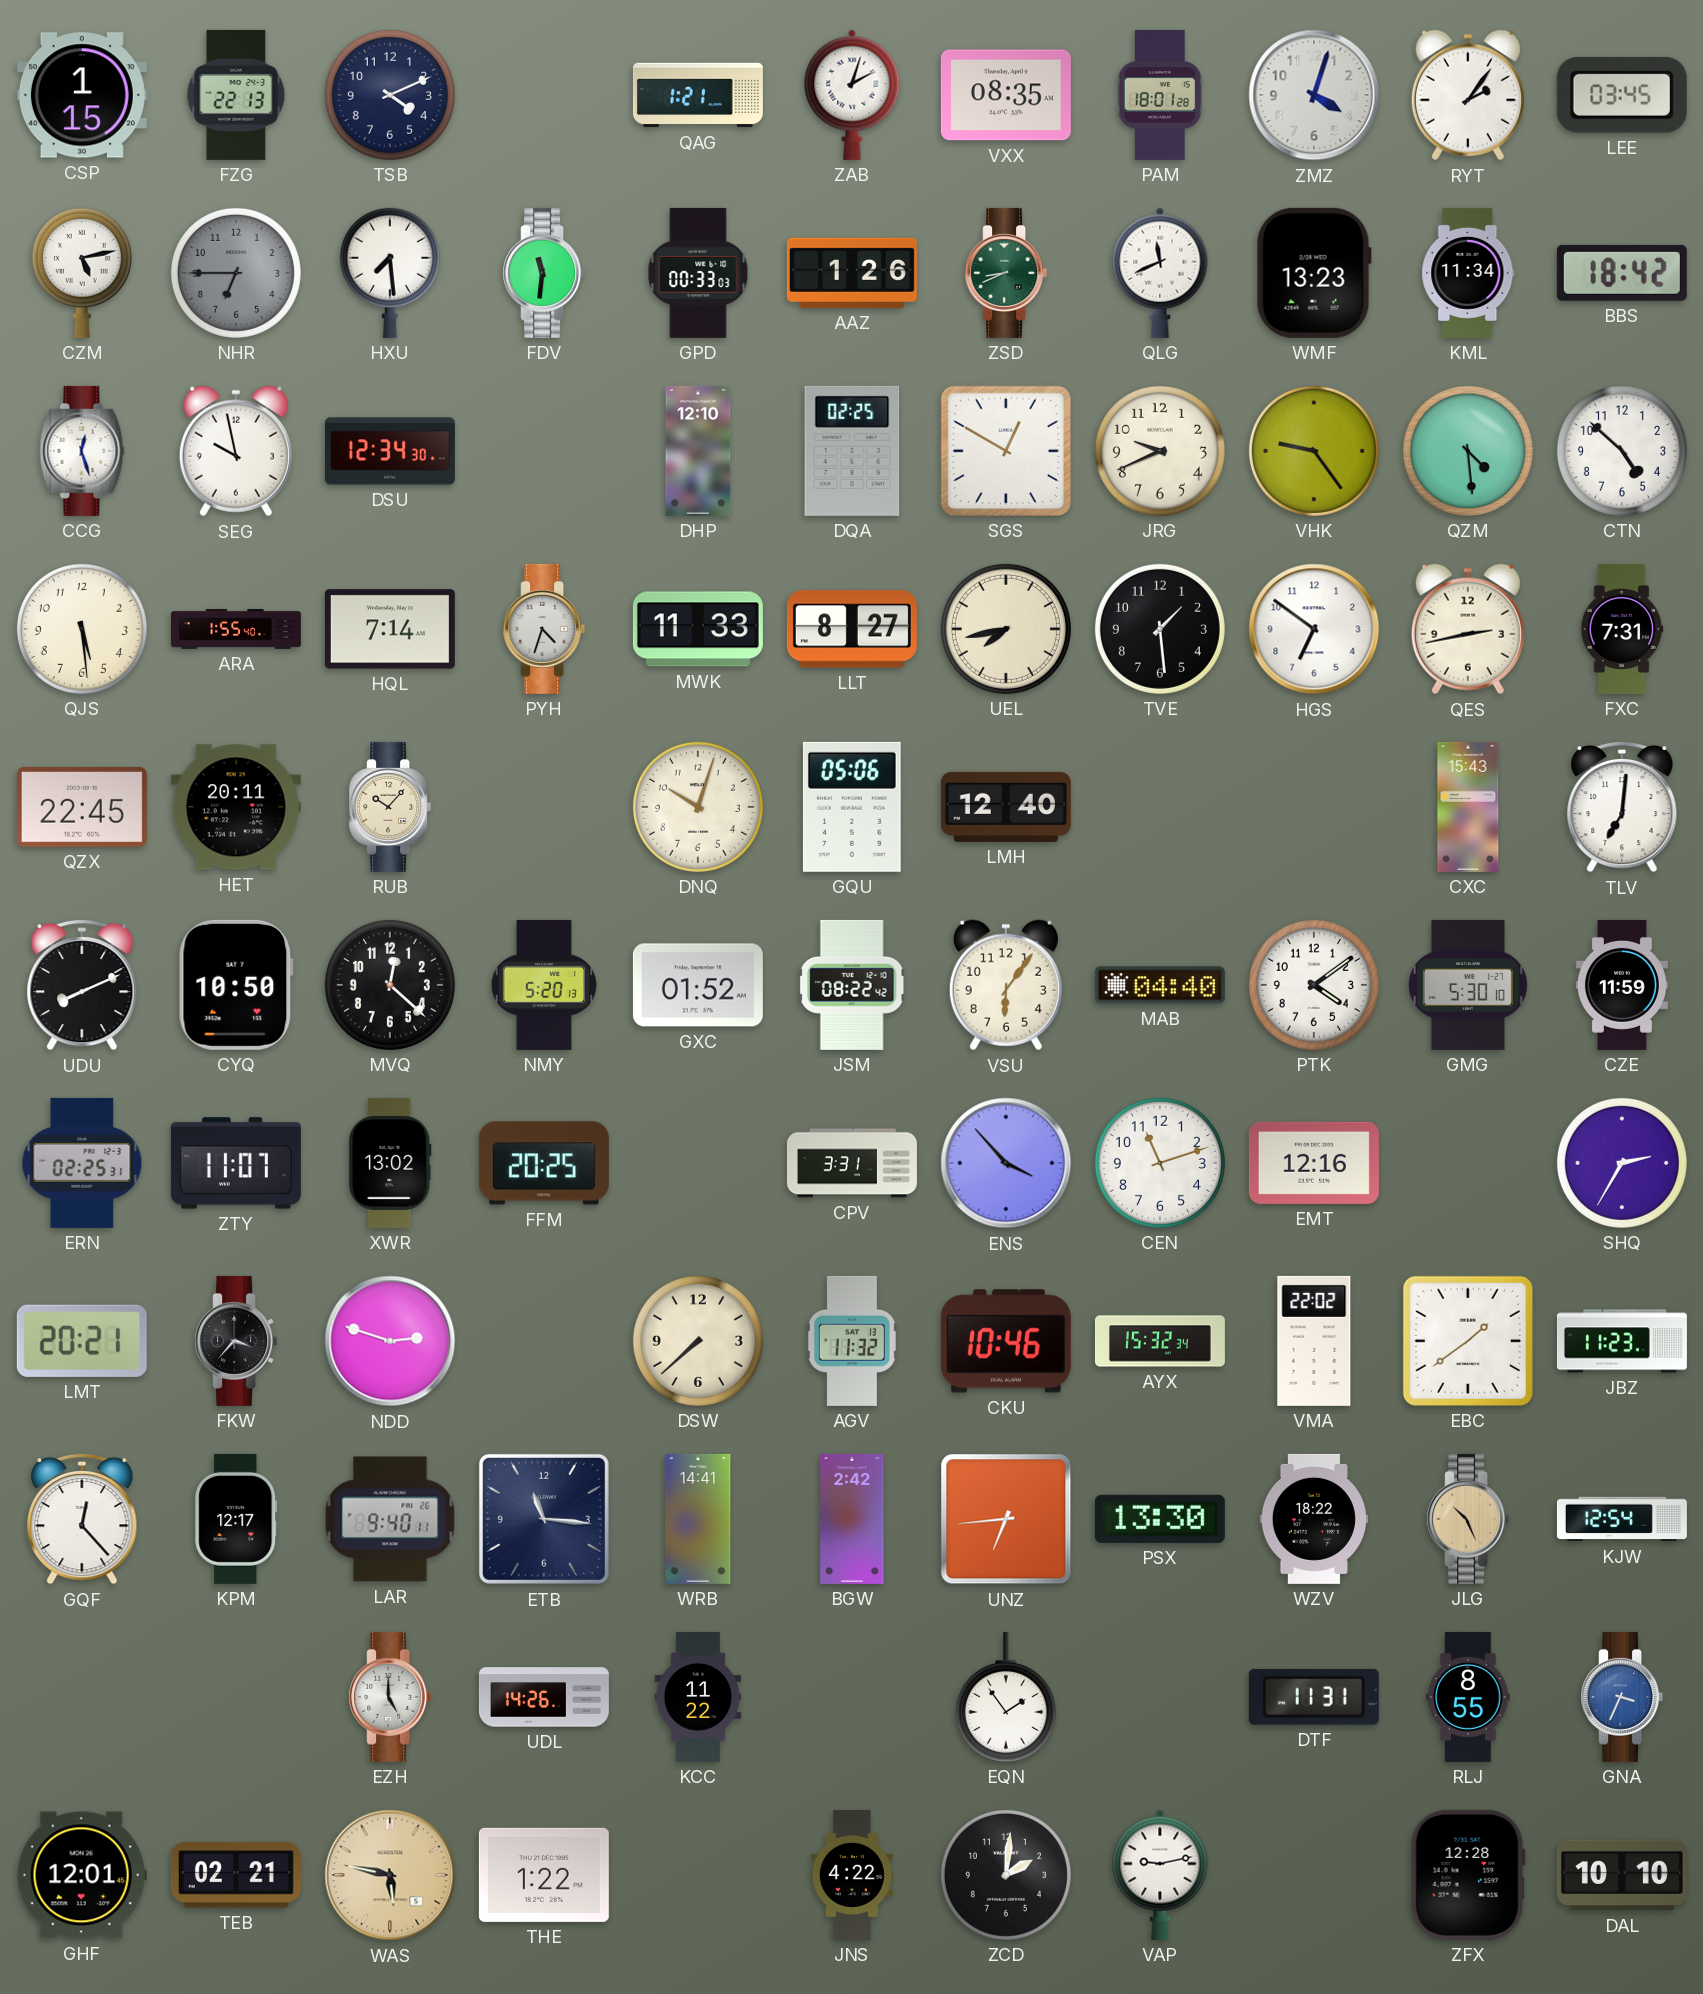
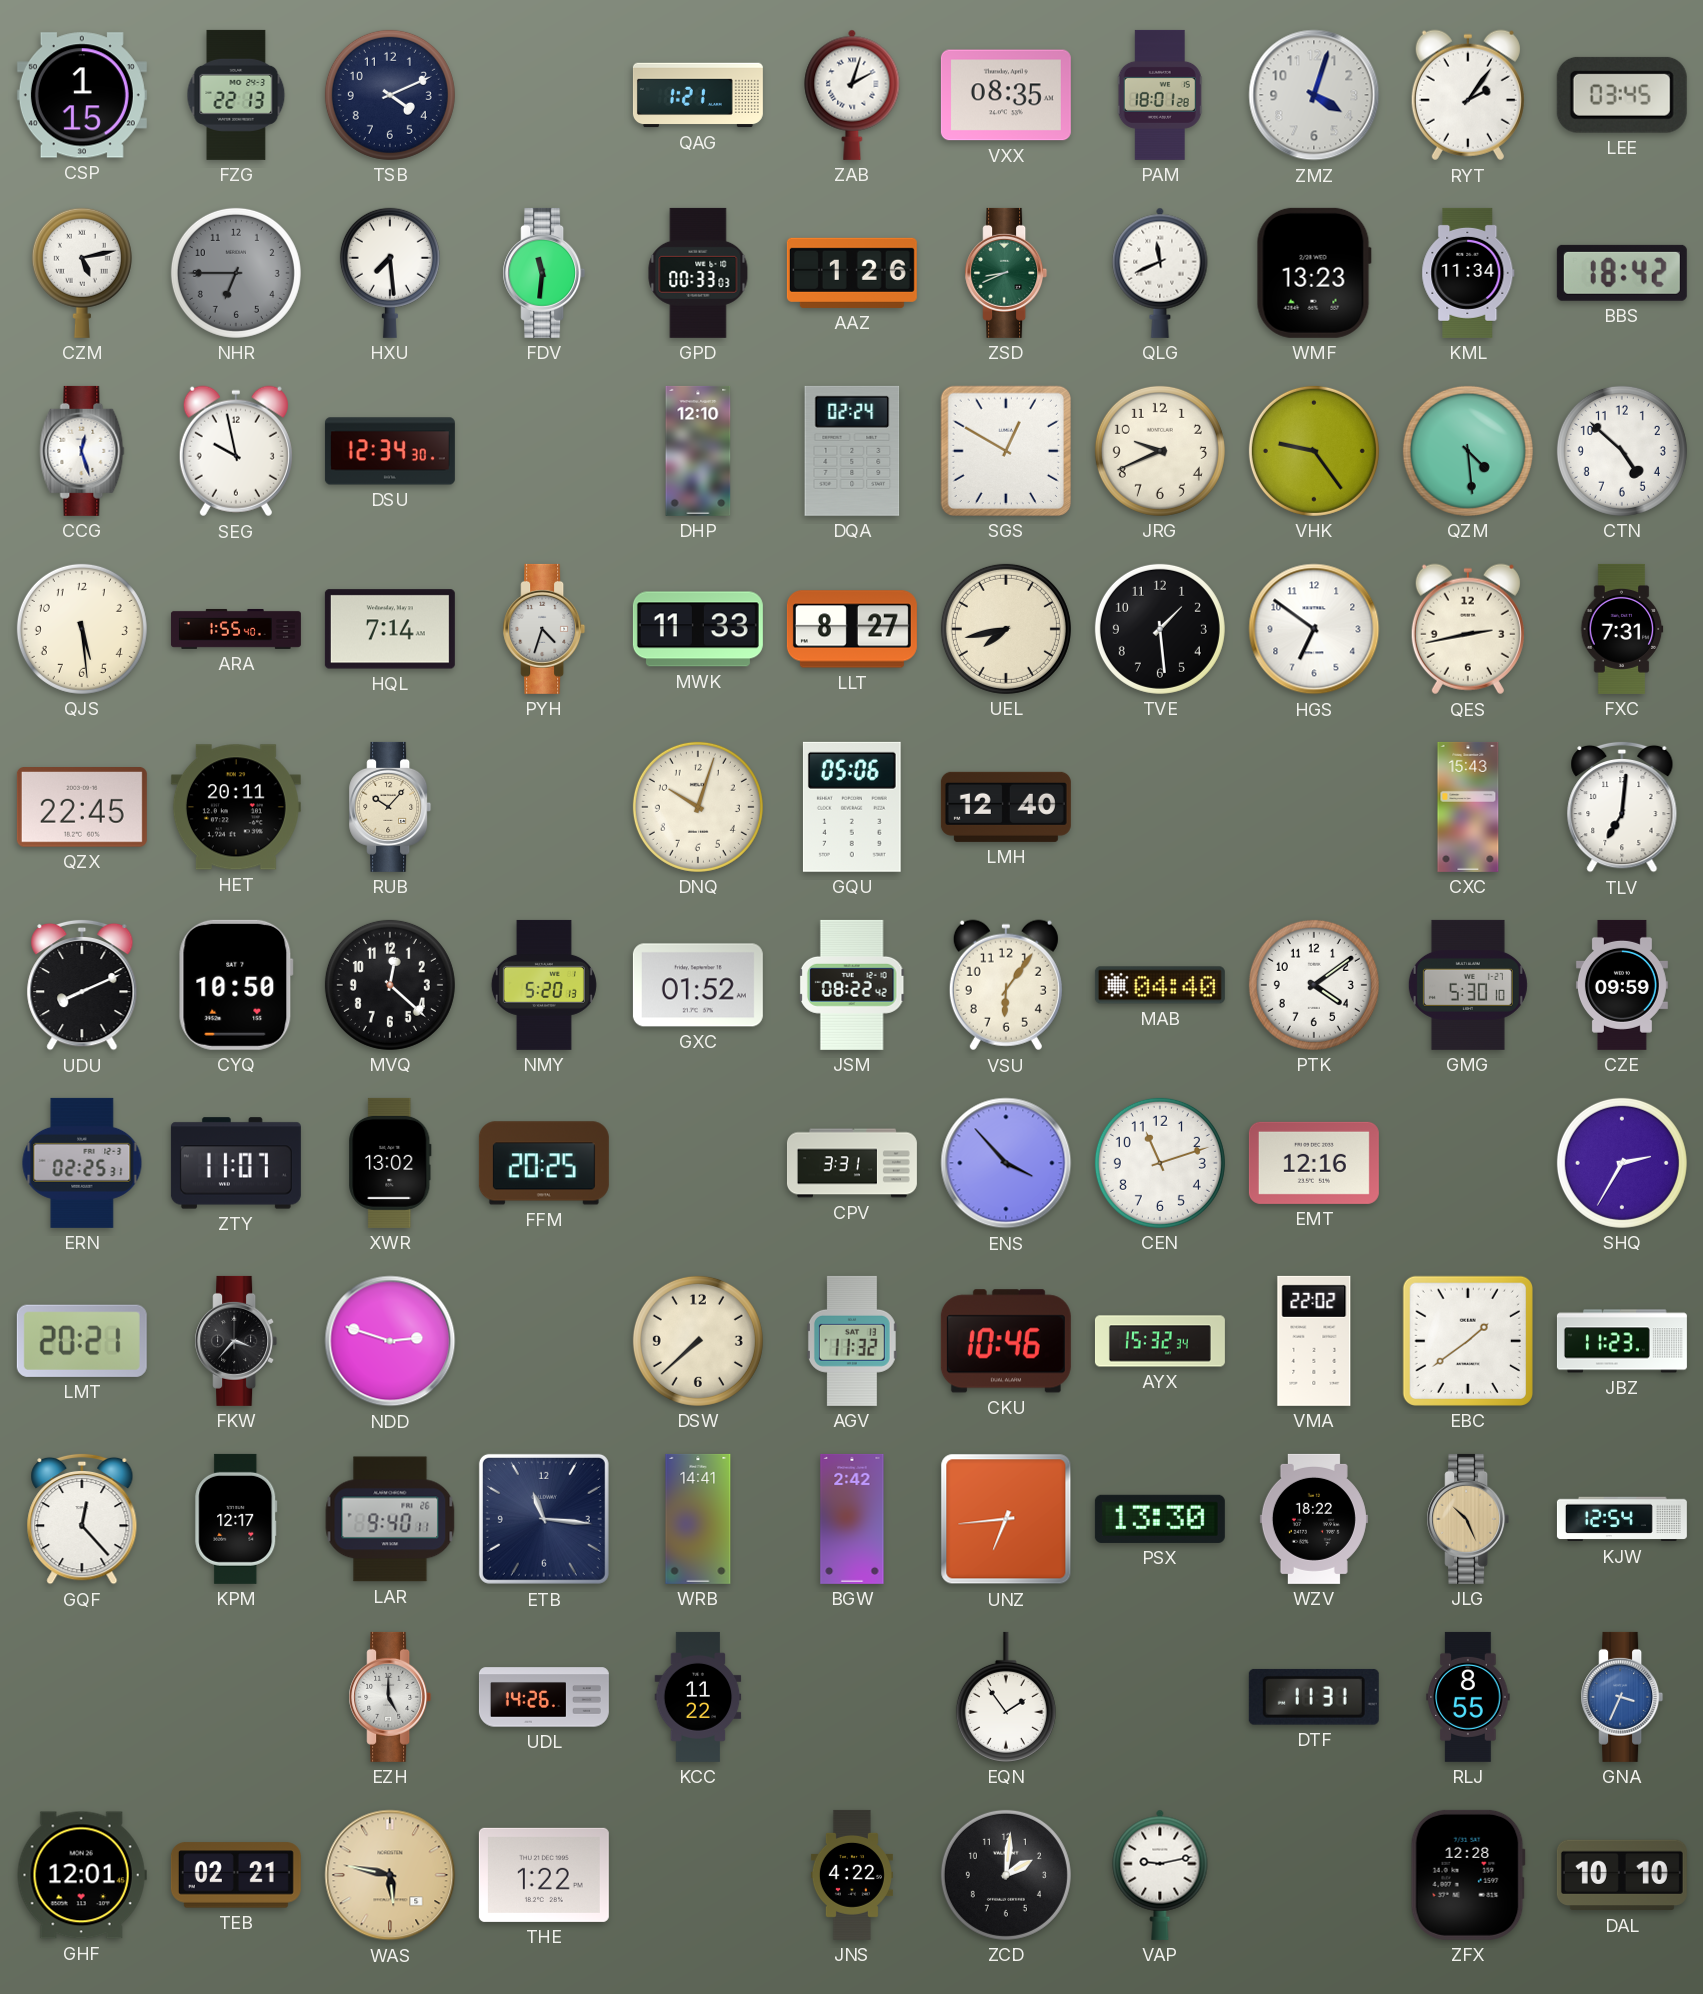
DQA: 02:25 -> 02:24
CZE: 11:59 -> 09:59
